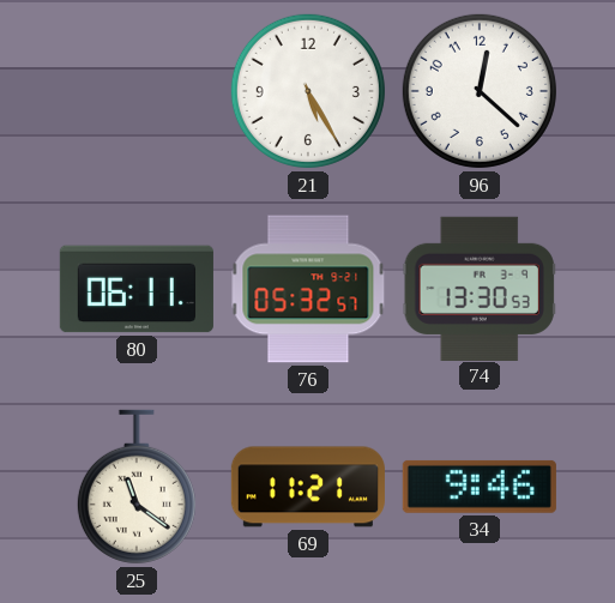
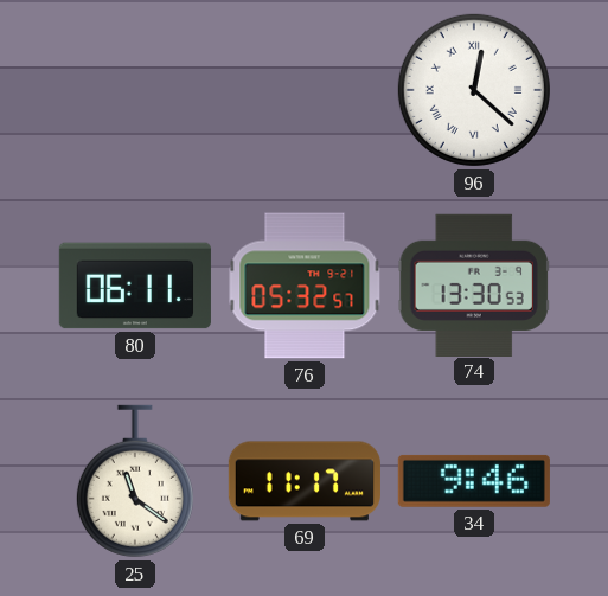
21: 5:25 -> none
96 numerals: Arabic -> Roman
69: 11:21 -> 11:17
